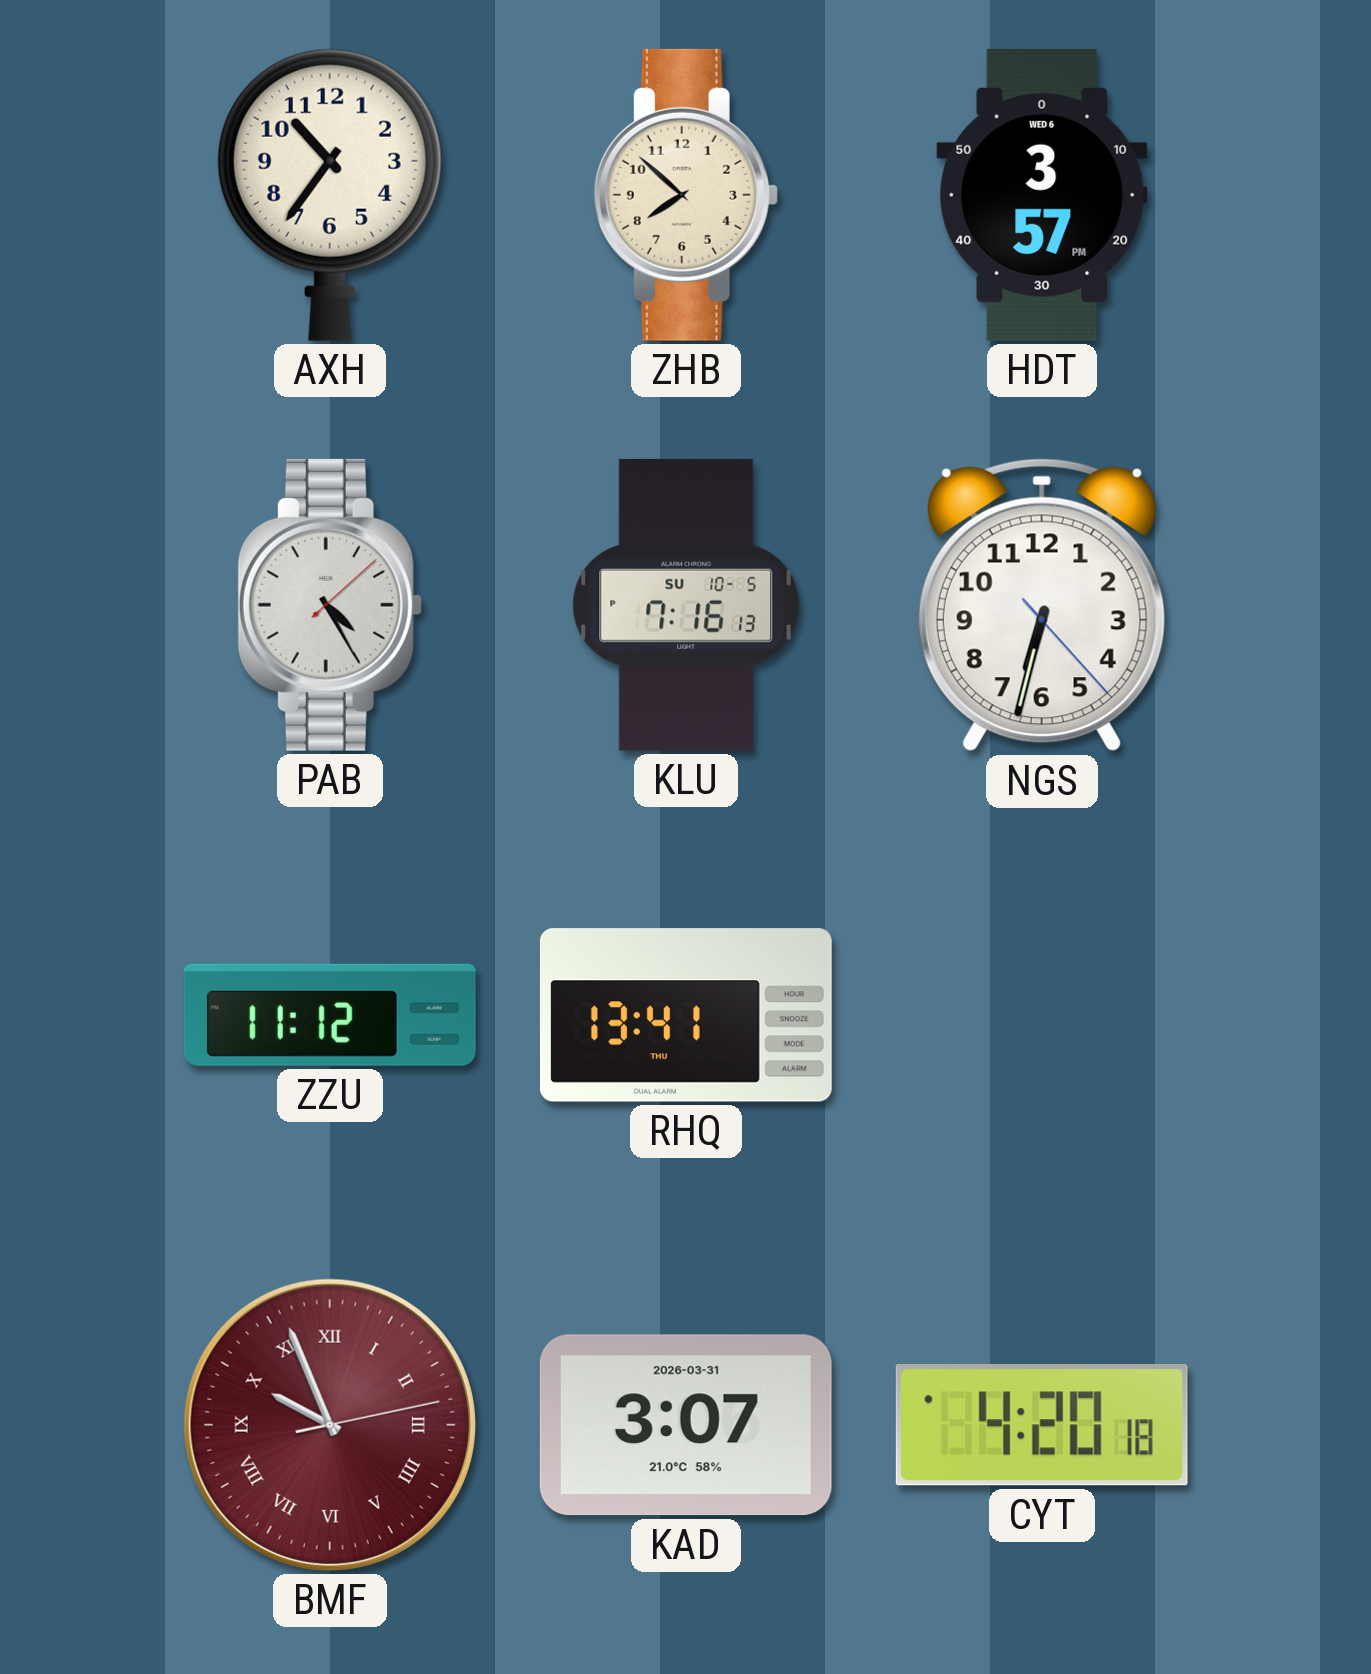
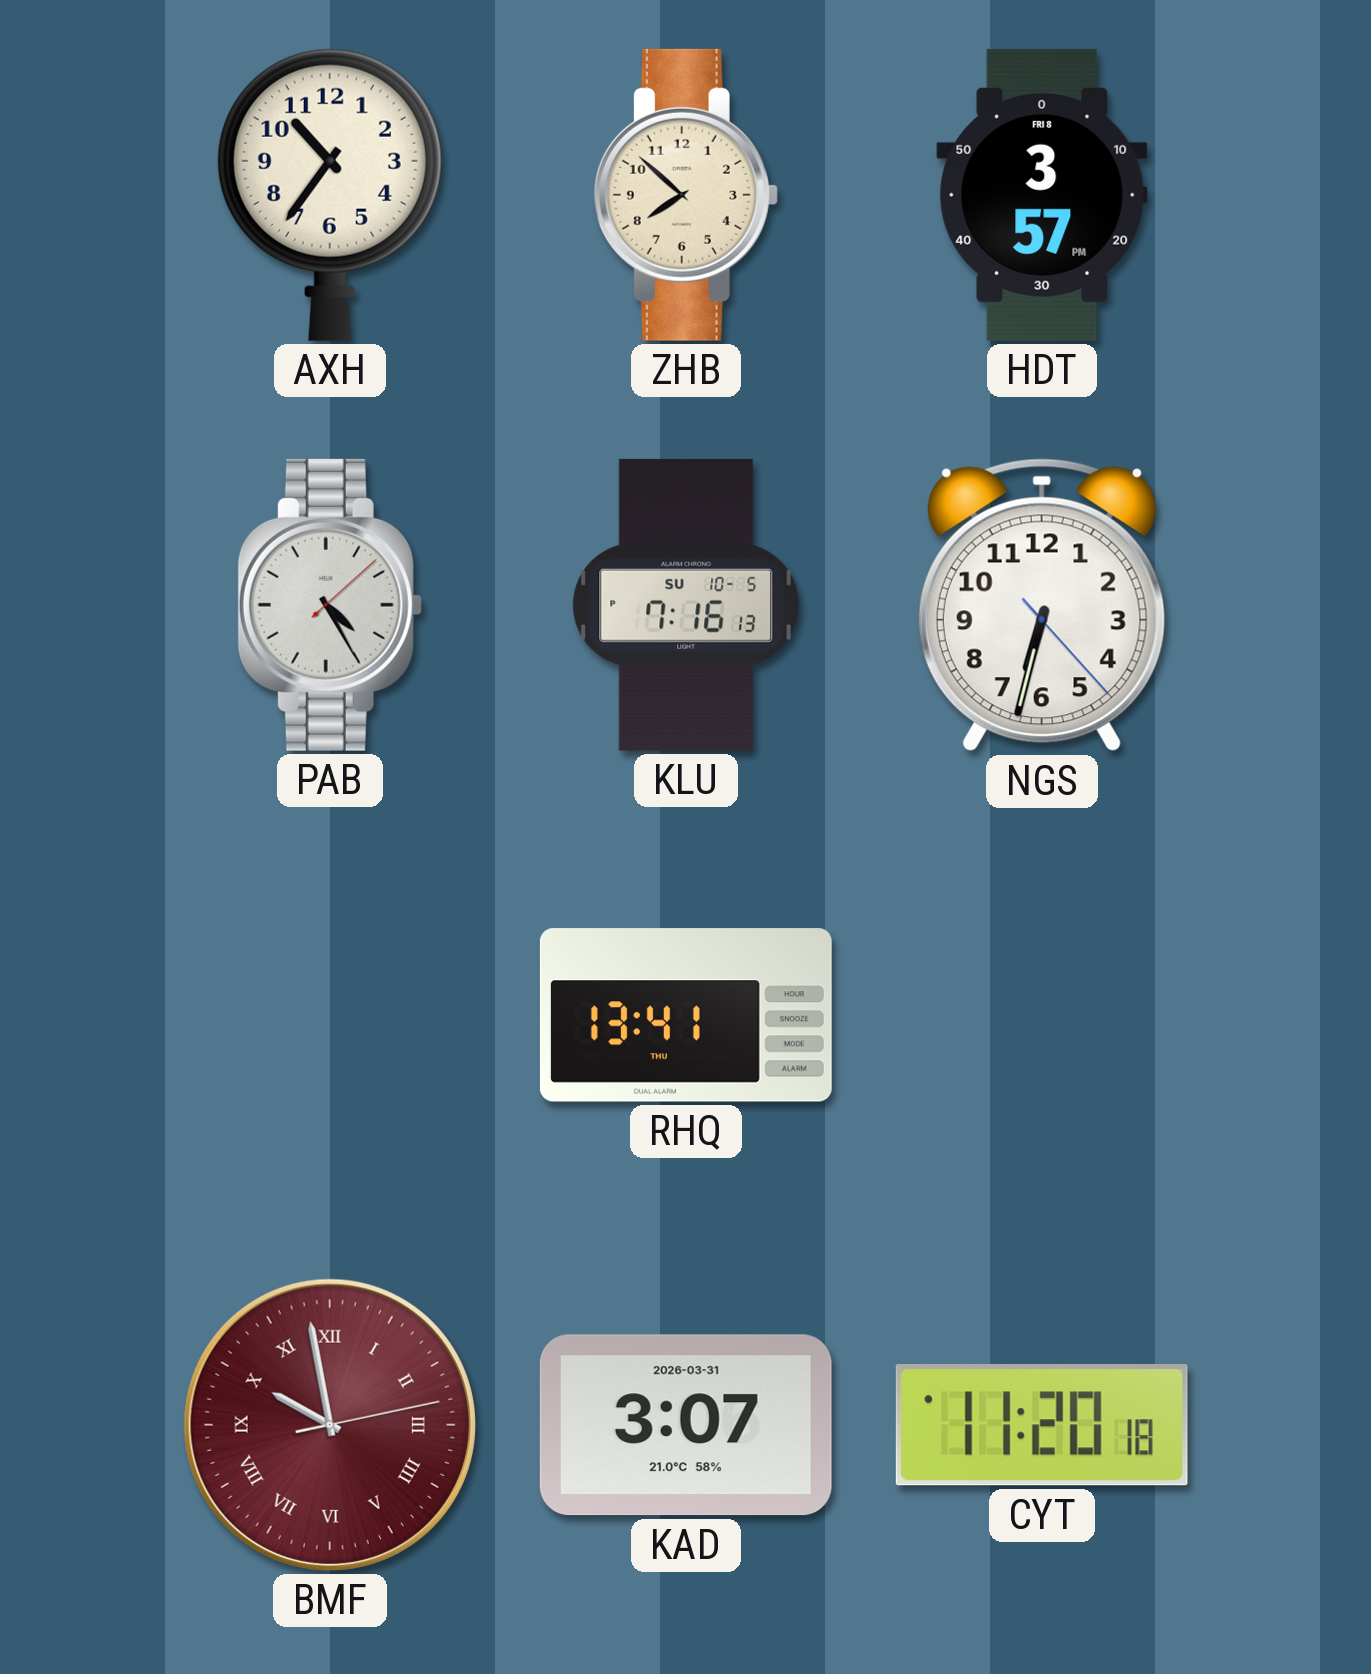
HDT date: WED 6 -> FRI 8
ZZU: 11:12 -> none
BMF: 9:56 -> 9:58
CYT: 4:20 -> 11:20
